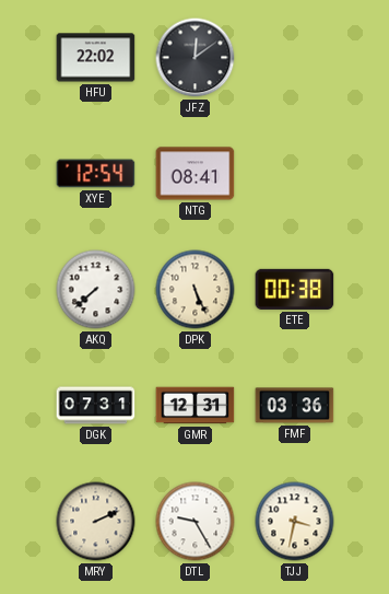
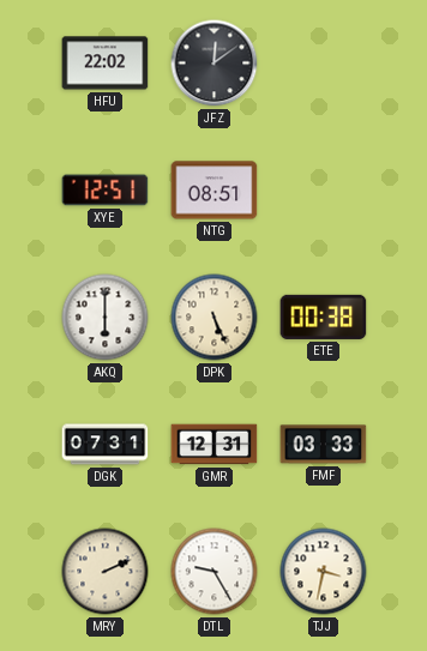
XYE: 12:54 -> 12:51
NTG: 08:41 -> 08:51
AKQ: 7:38 -> 6:00
FMF: 03:36 -> 03:33
